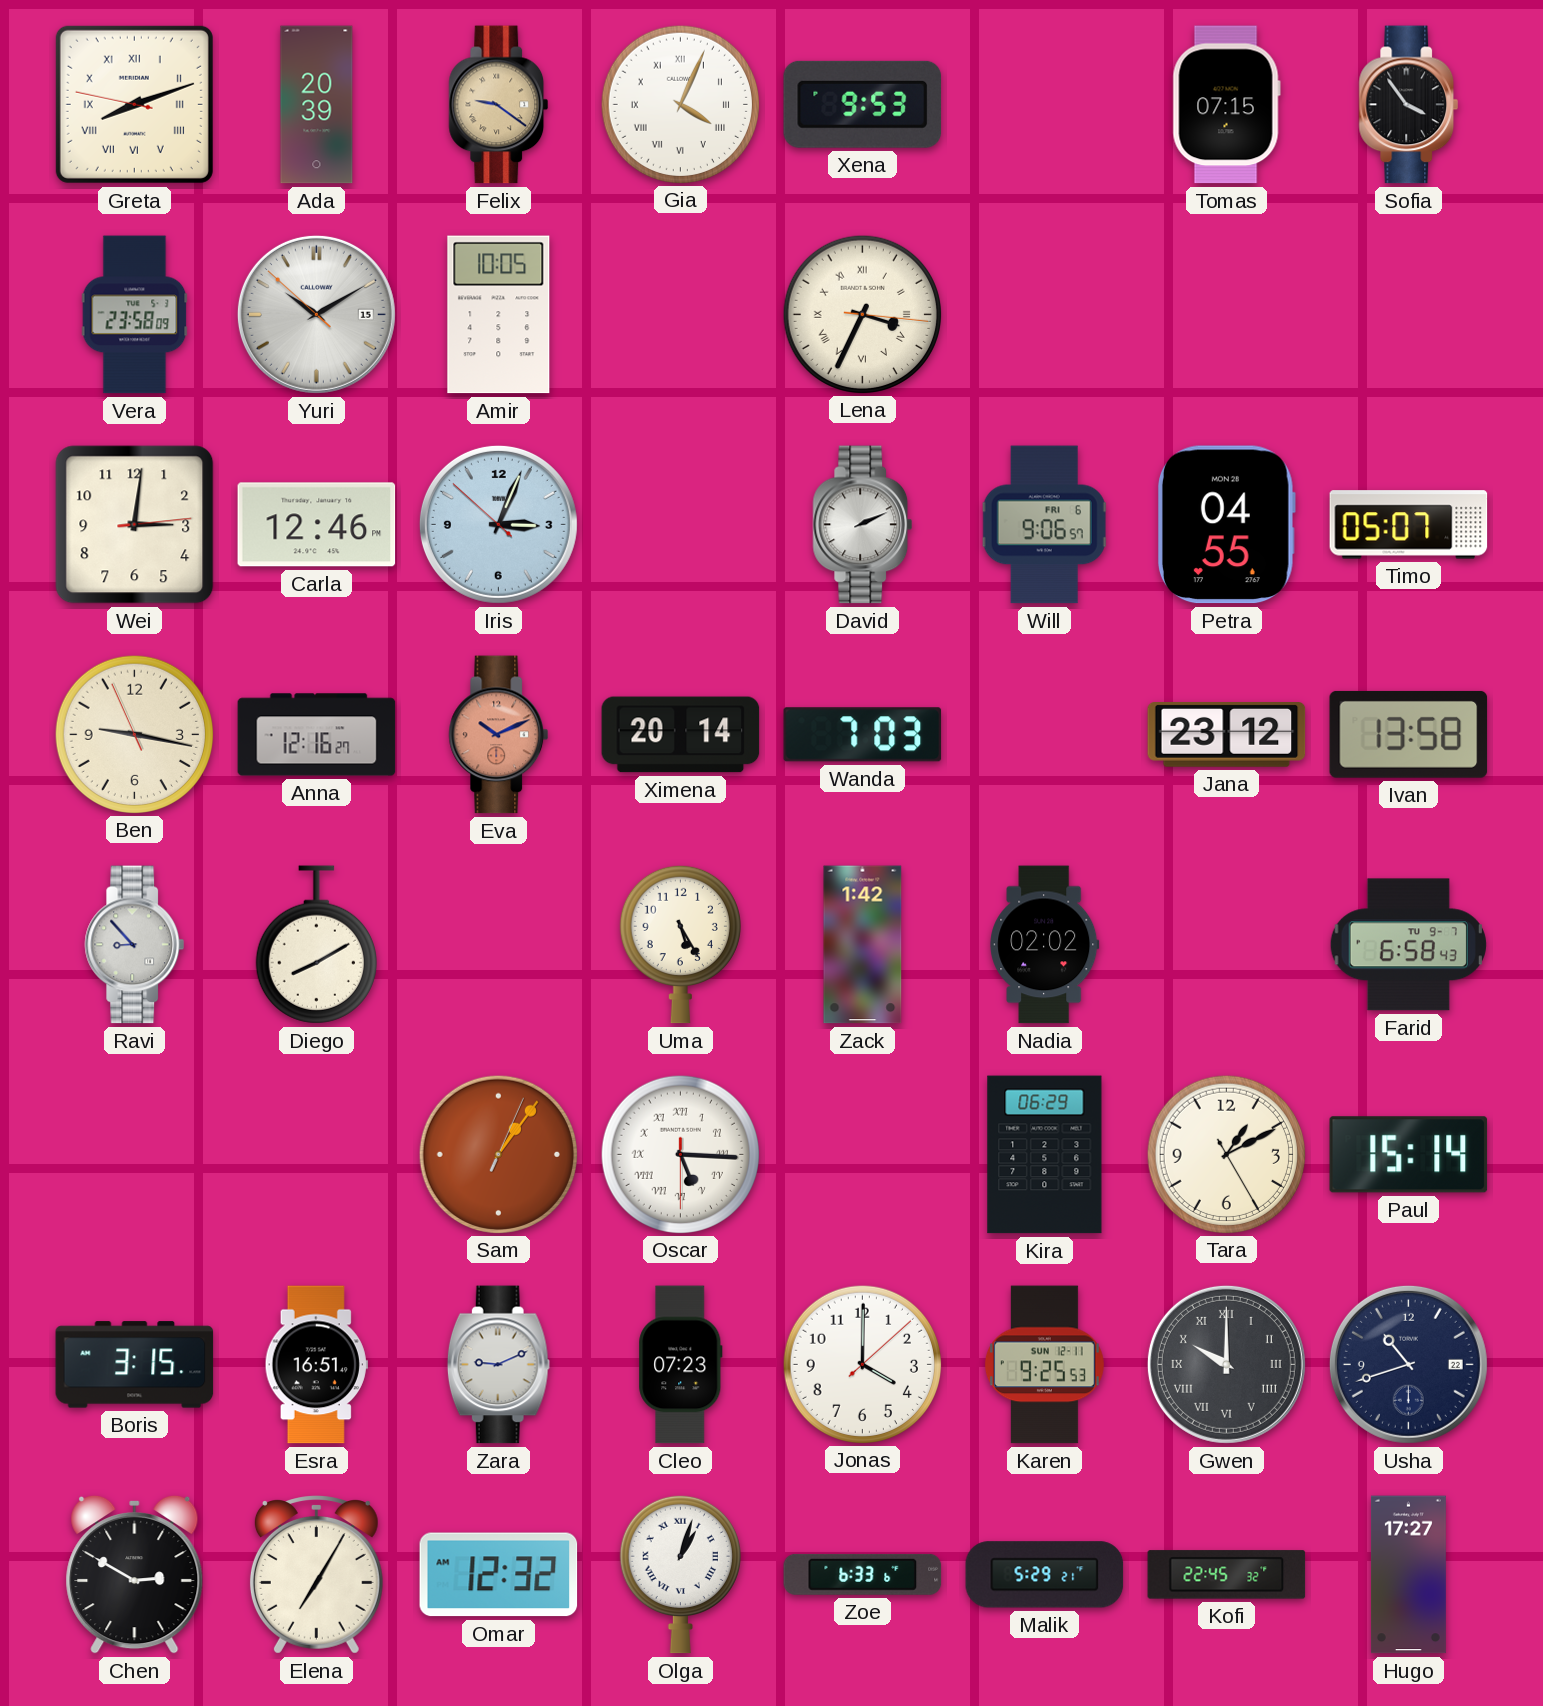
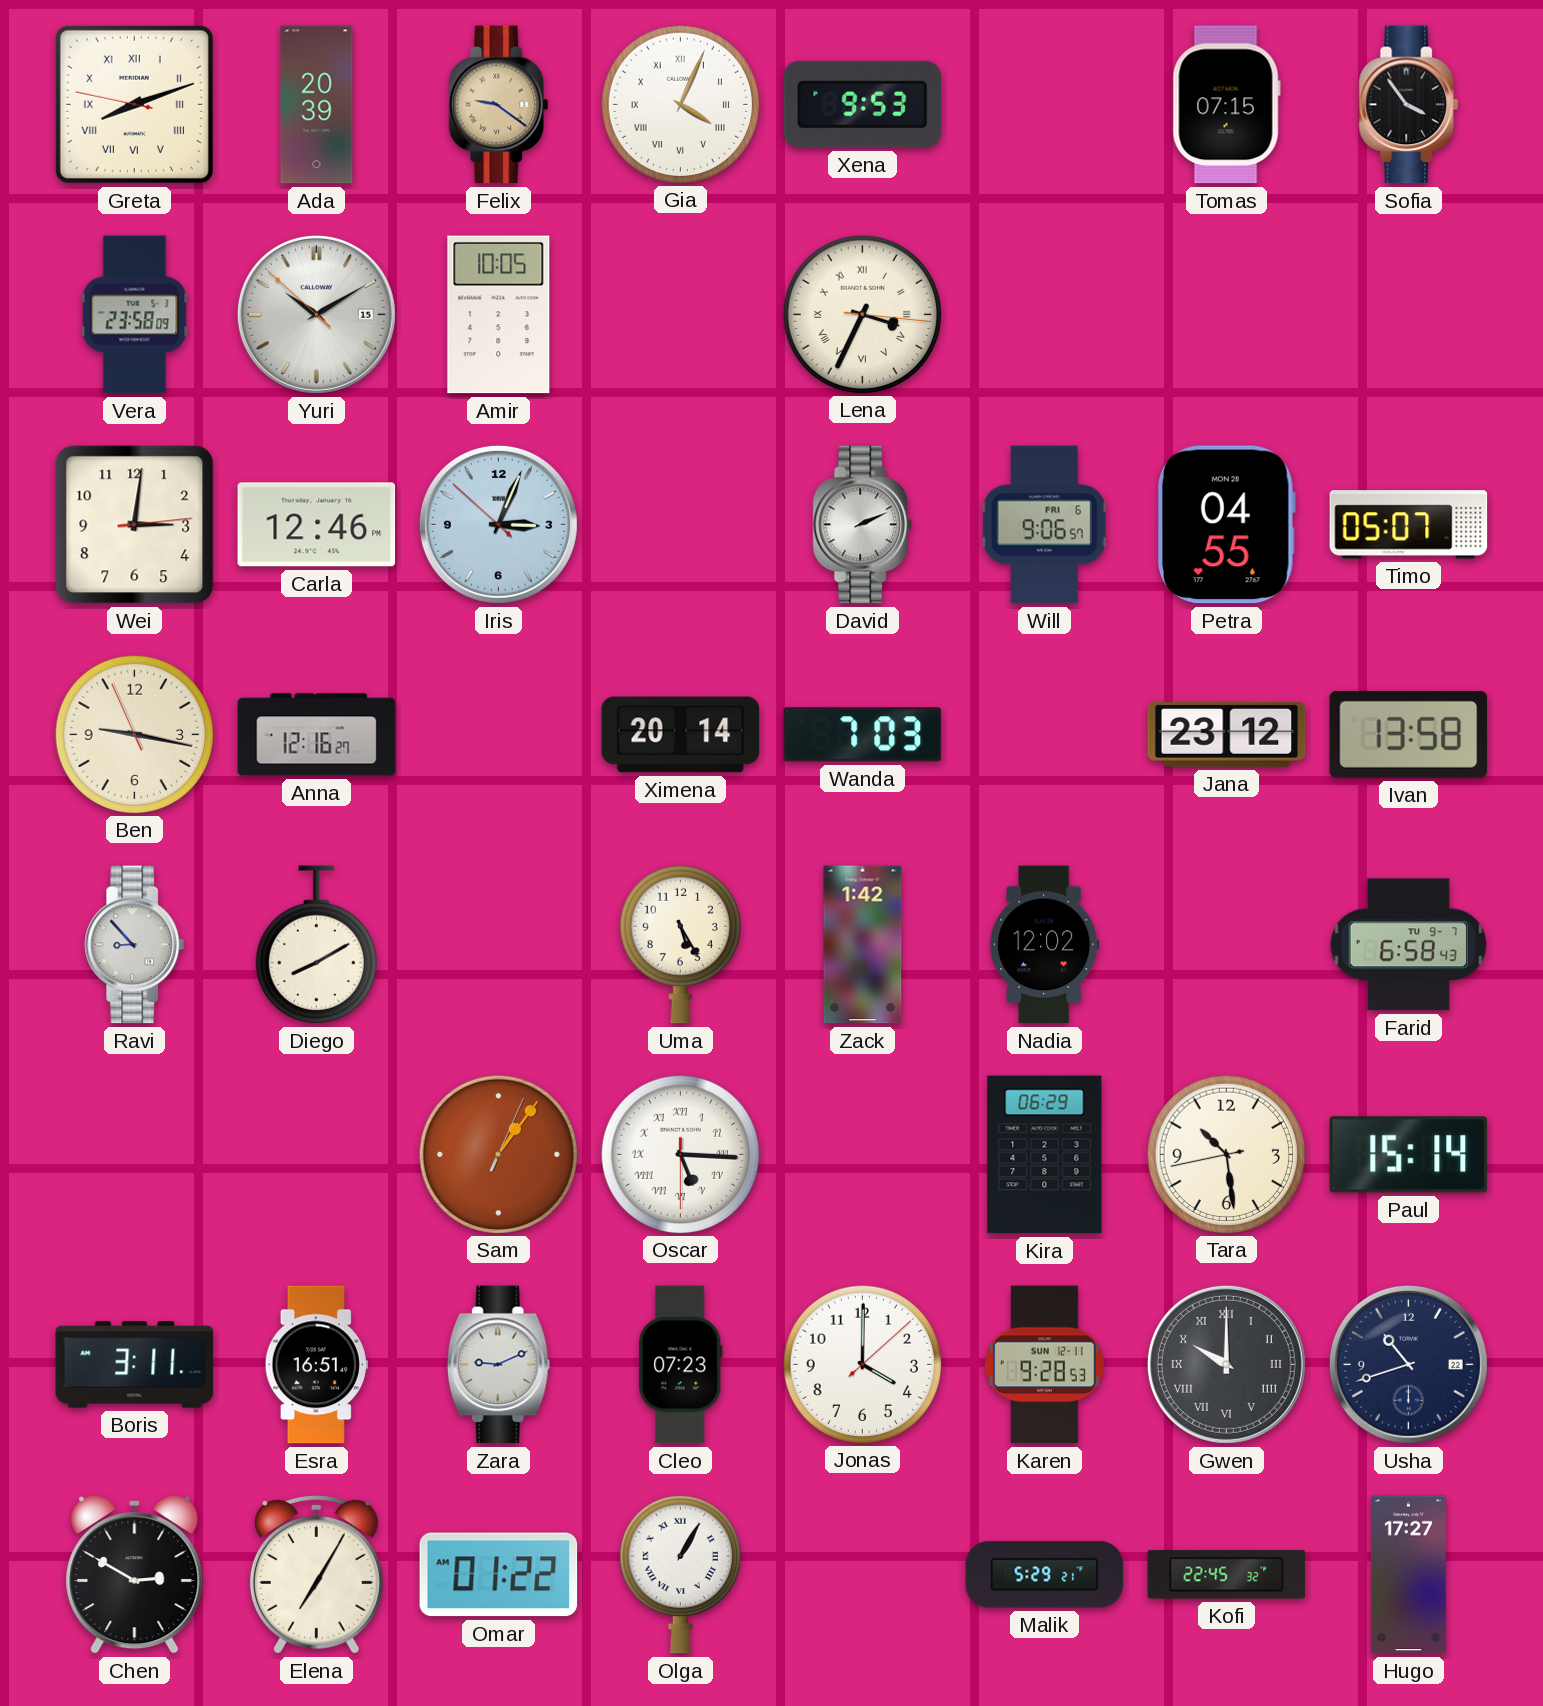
Eva: 10:11 -> none
Nadia: 02:02 -> 12:02
Tara: 1:10 -> 10:28
Boris: 3:15 -> 3:11
Karen: 9:25 -> 9:28
Omar: 12:32 -> 01:22
Olga: 1:03 -> 1:05
Zoe: 6:33 -> none
